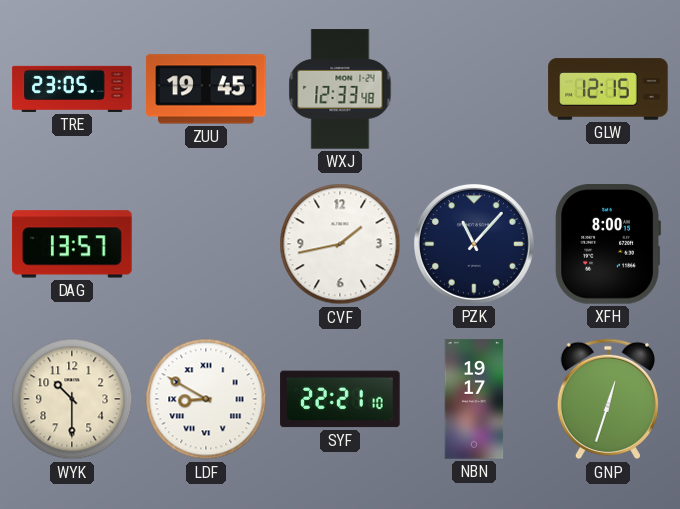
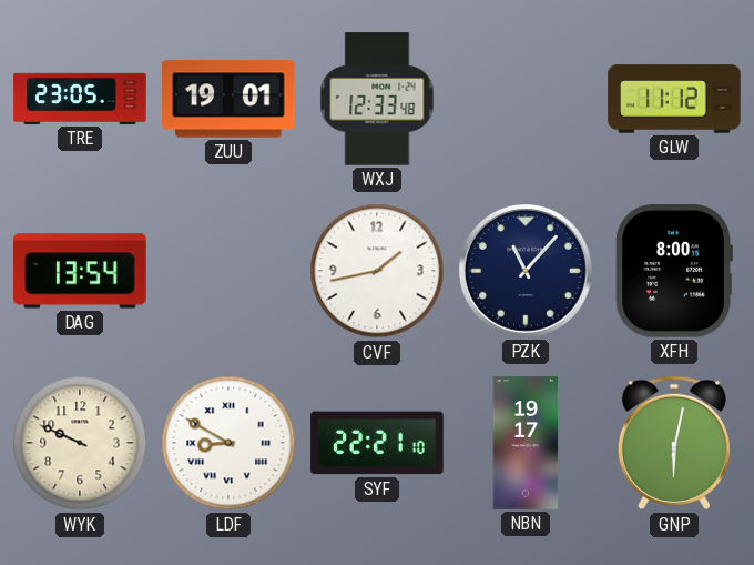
ZUU: 19:45 -> 19:01
GLW: 12:15 -> 11:12
DAG: 13:57 -> 13:54
WYK: 10:30 -> 9:49
GNP: 12:33 -> 6:02
